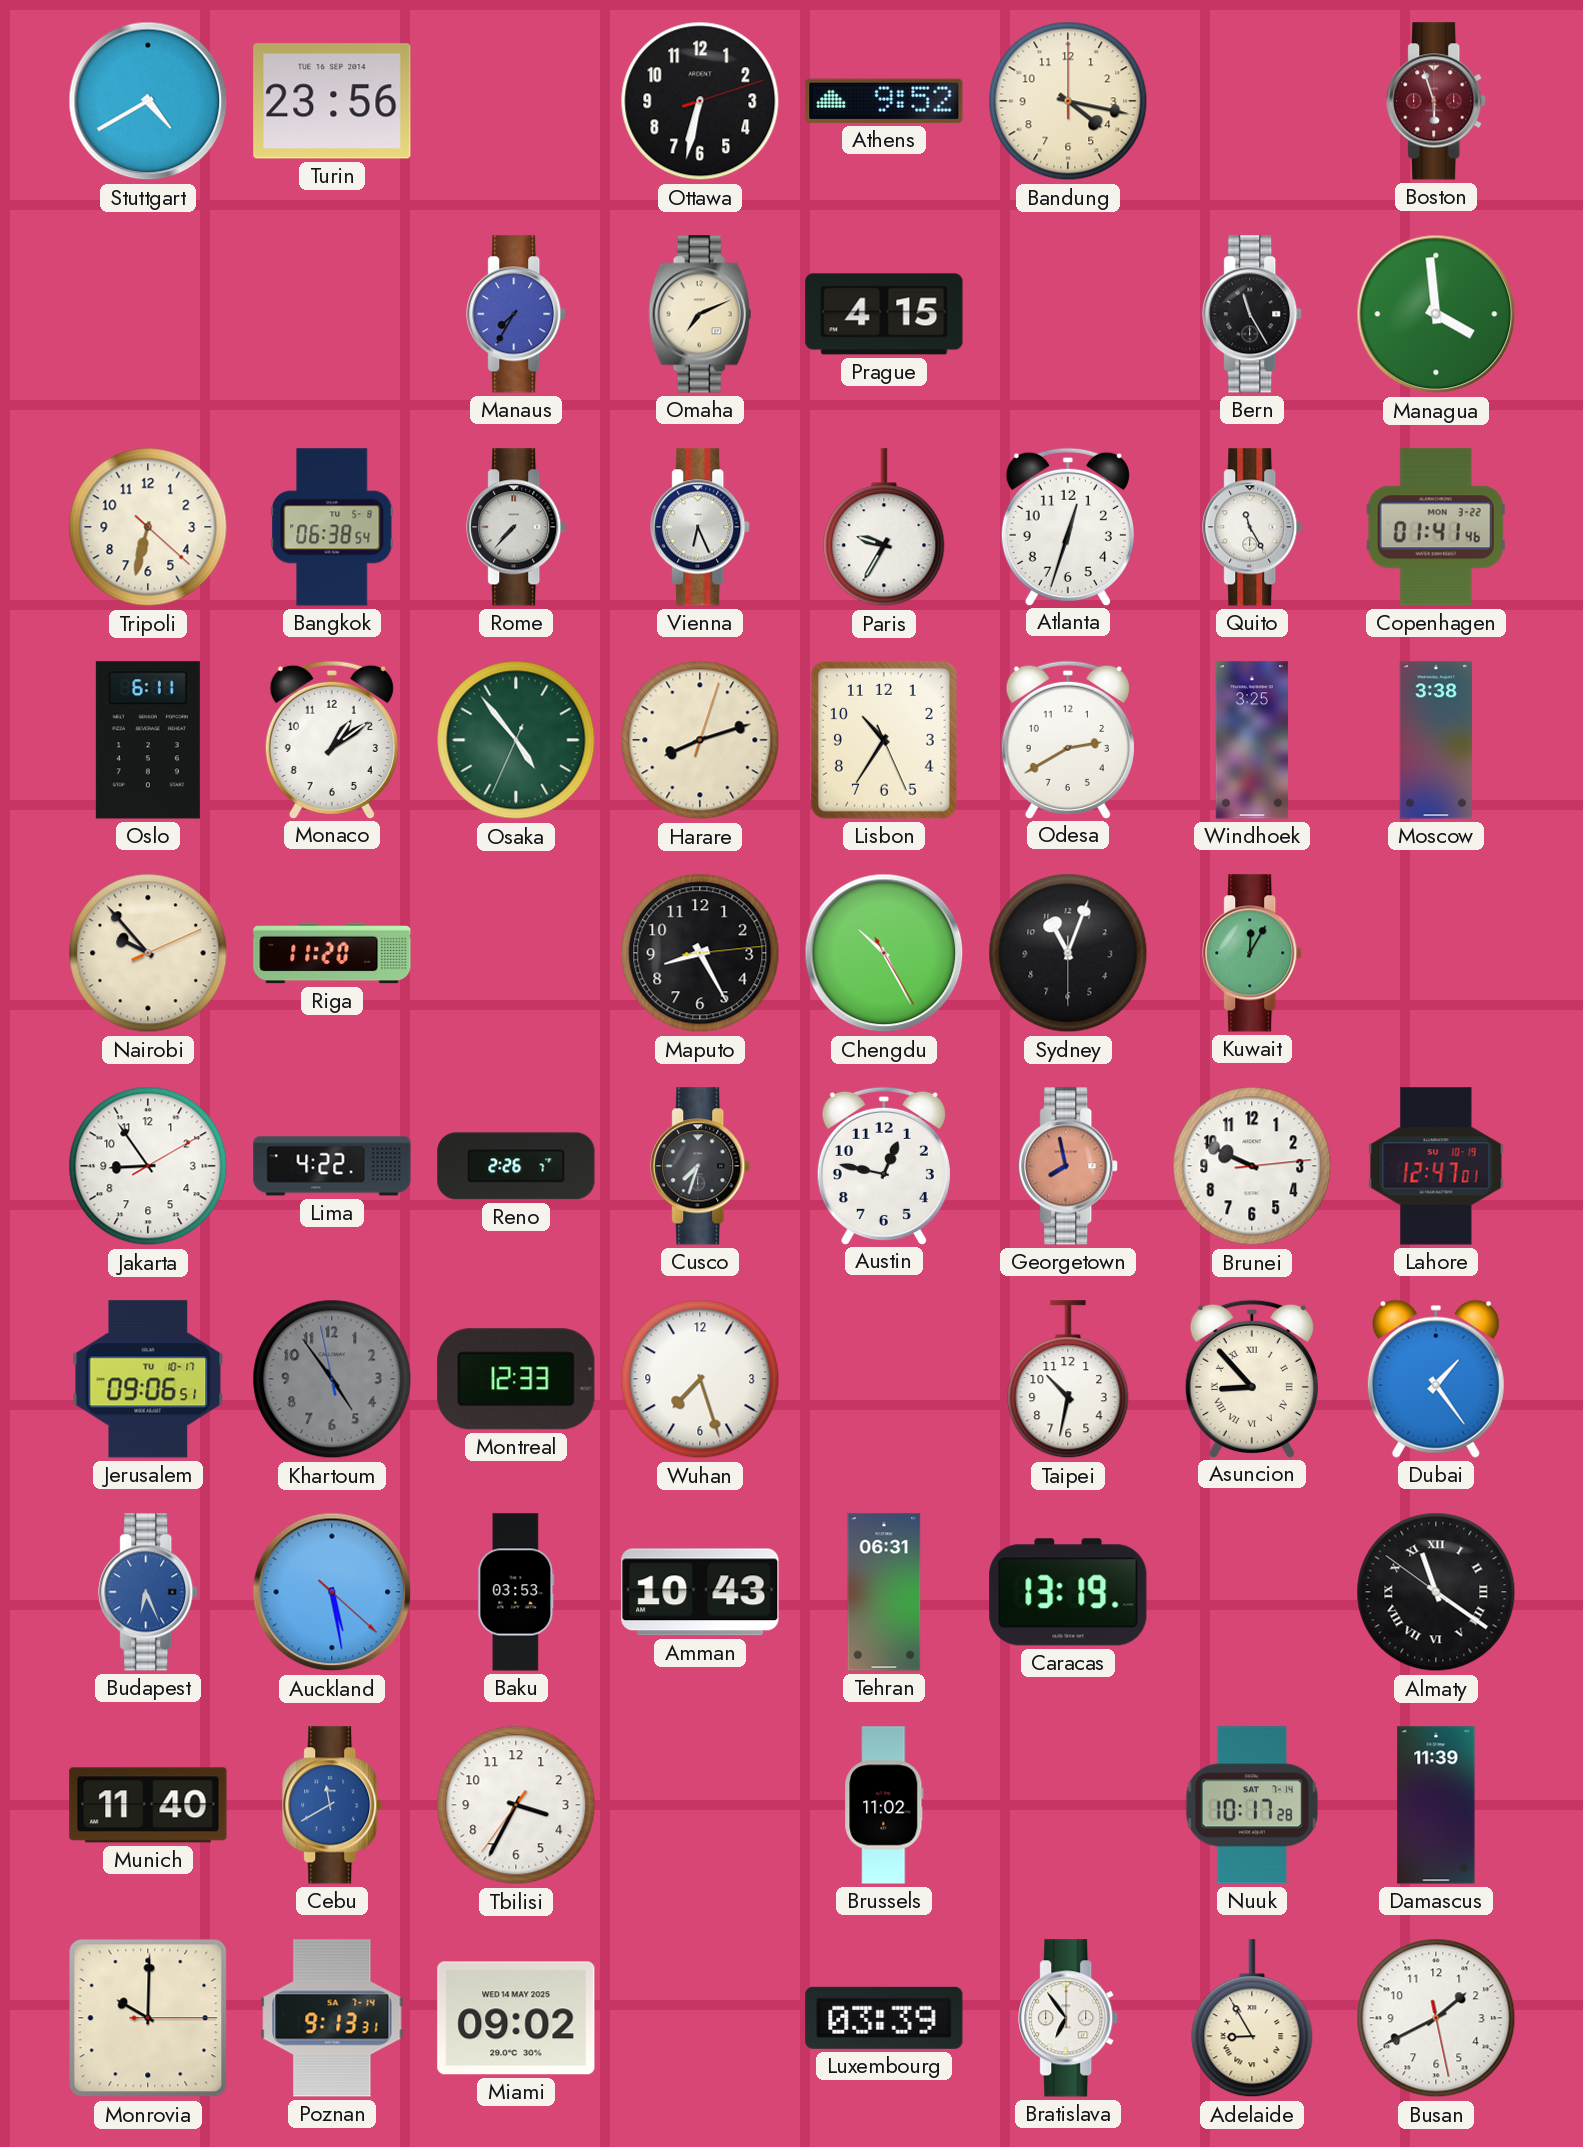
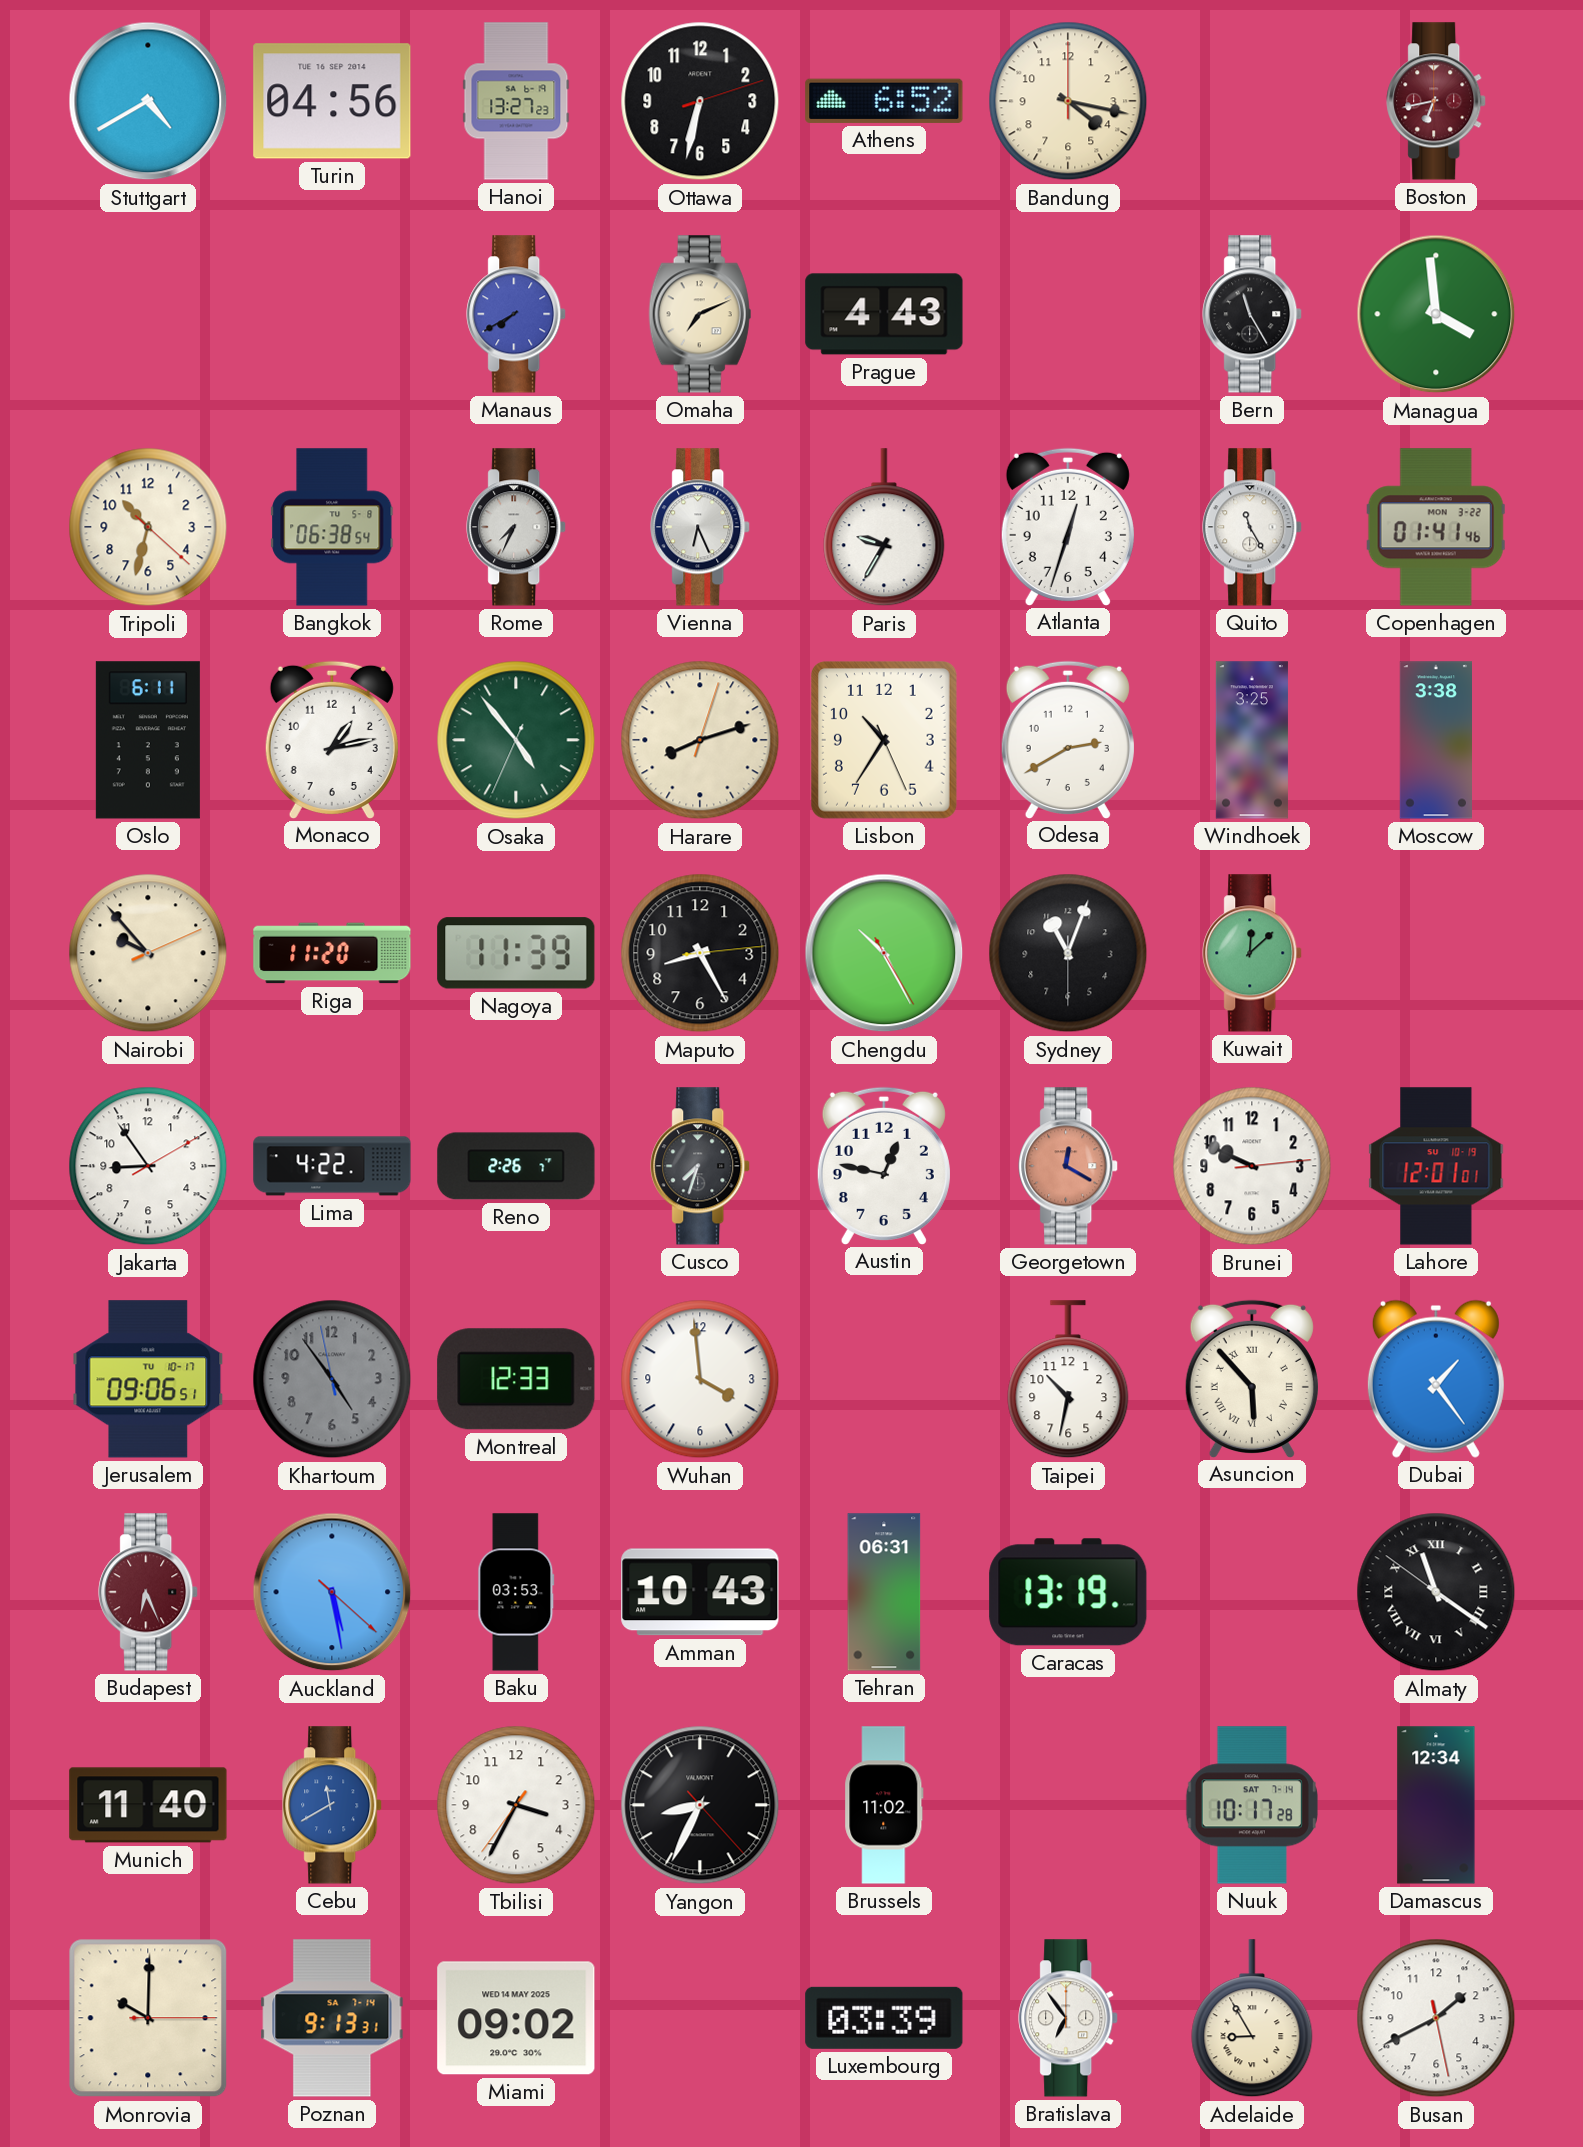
Turin: 23:56 -> 04:56
Hanoi: none -> 13:27
Athens: 9:52 -> 6:52
Boston: 5:57 -> 6:43
Manaus: 7:35 -> 7:40
Prague: 4:15 -> 4:43
Tripoli: 6:32 -> 10:32
Rome: 7:37 -> 7:34
Monaco: 1:09 -> 1:13
Nagoya: none -> 11:39
Kuwait: 12:05 -> 12:08
Georgetown: 7:58 -> 12:20
Lahore: 12:47 -> 12:01
Wuhan: 7:27 -> 3:59
Asuncion: 8:53 -> 5:53
Budapest dial: blue -> burgundy
Yangon: none -> 8:34
Damascus: 11:39 -> 12:34
